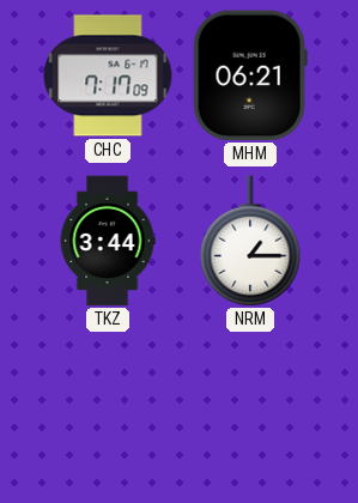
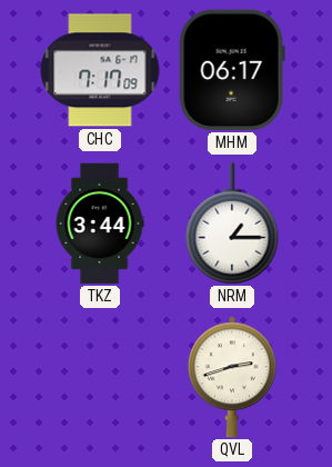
MHM: 06:21 -> 06:17
QVL: none -> 2:42
